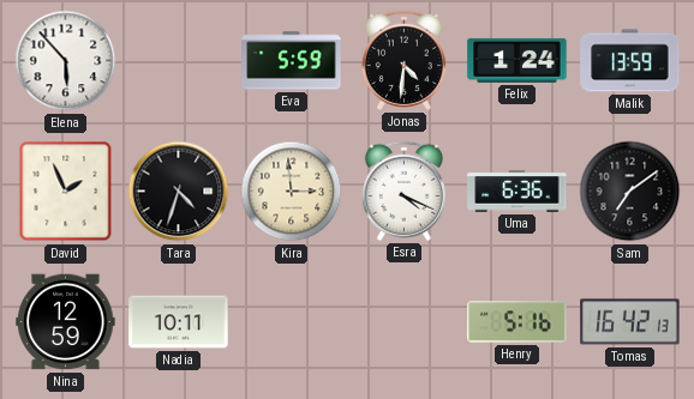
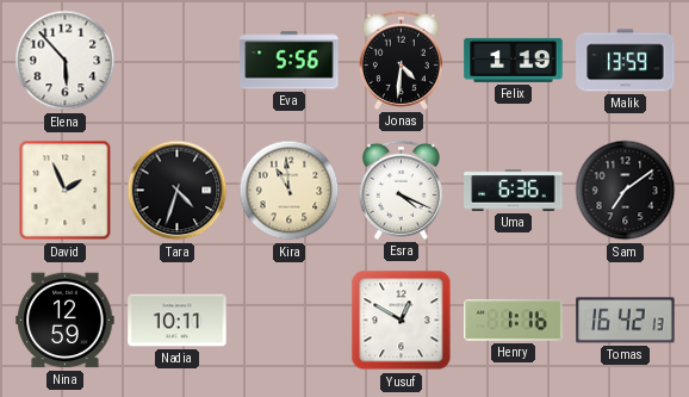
Eva: 5:59 -> 5:56
Felix: 1:24 -> 1:19
Kira: 2:59 -> 10:59
Yusuf: none -> 12:50
Henry: 5:16 -> 1:16
